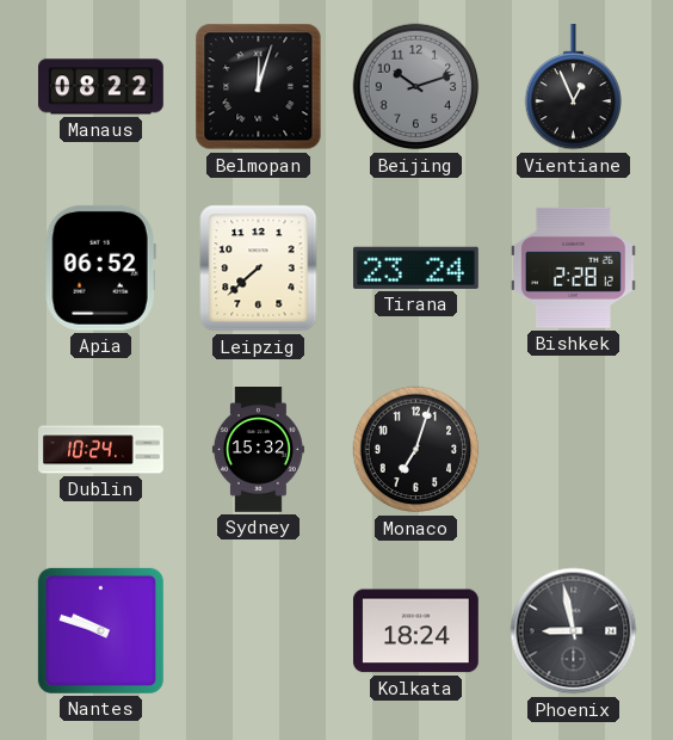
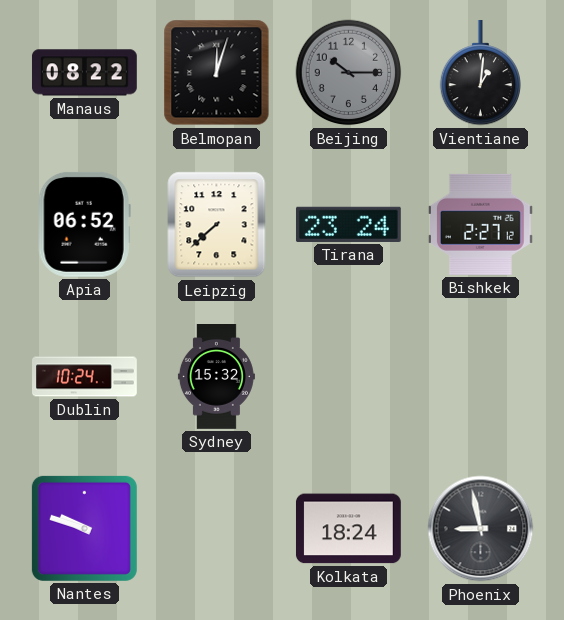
Beijing: 10:12 -> 10:15
Vientiane: 12:56 -> 1:01
Bishkek: 2:28 -> 2:27
Monaco: 7:03 -> none
